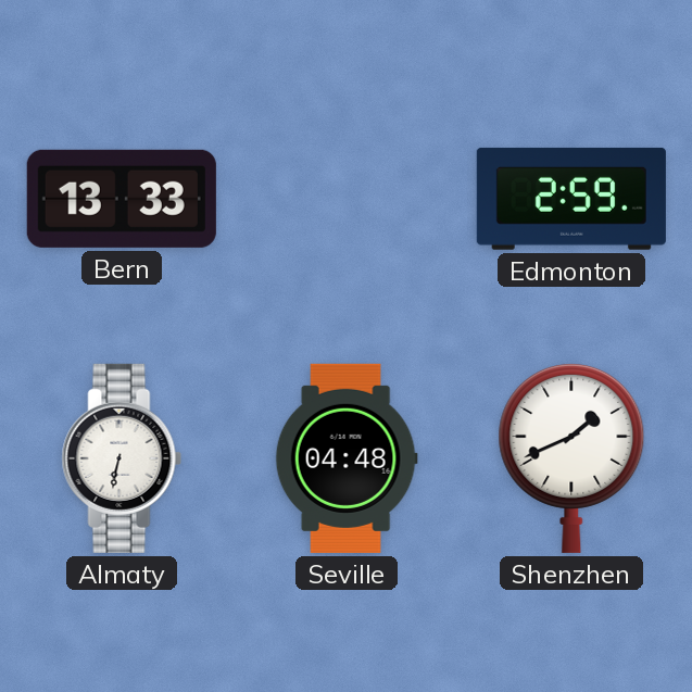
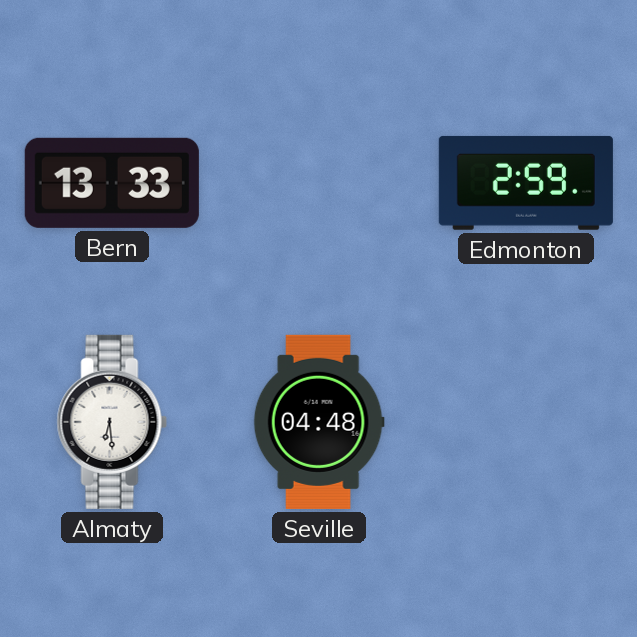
Almaty: 6:32 -> 6:29
Shenzhen: 1:41 -> none
